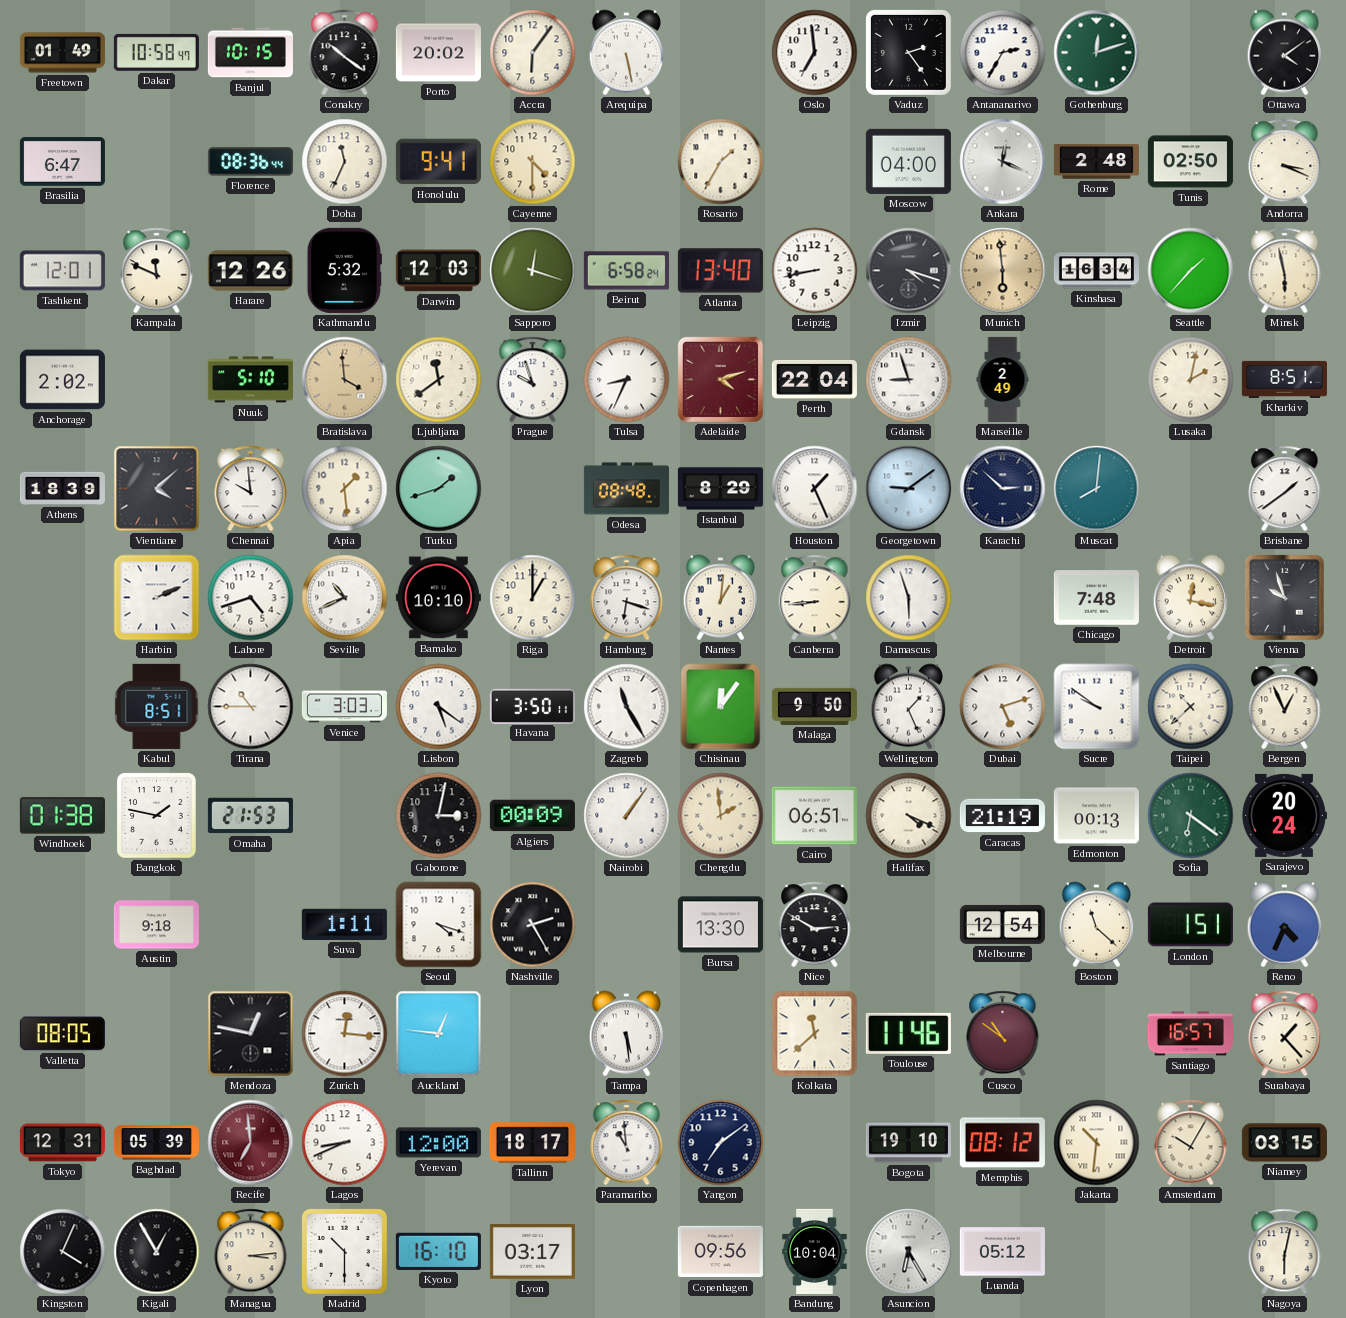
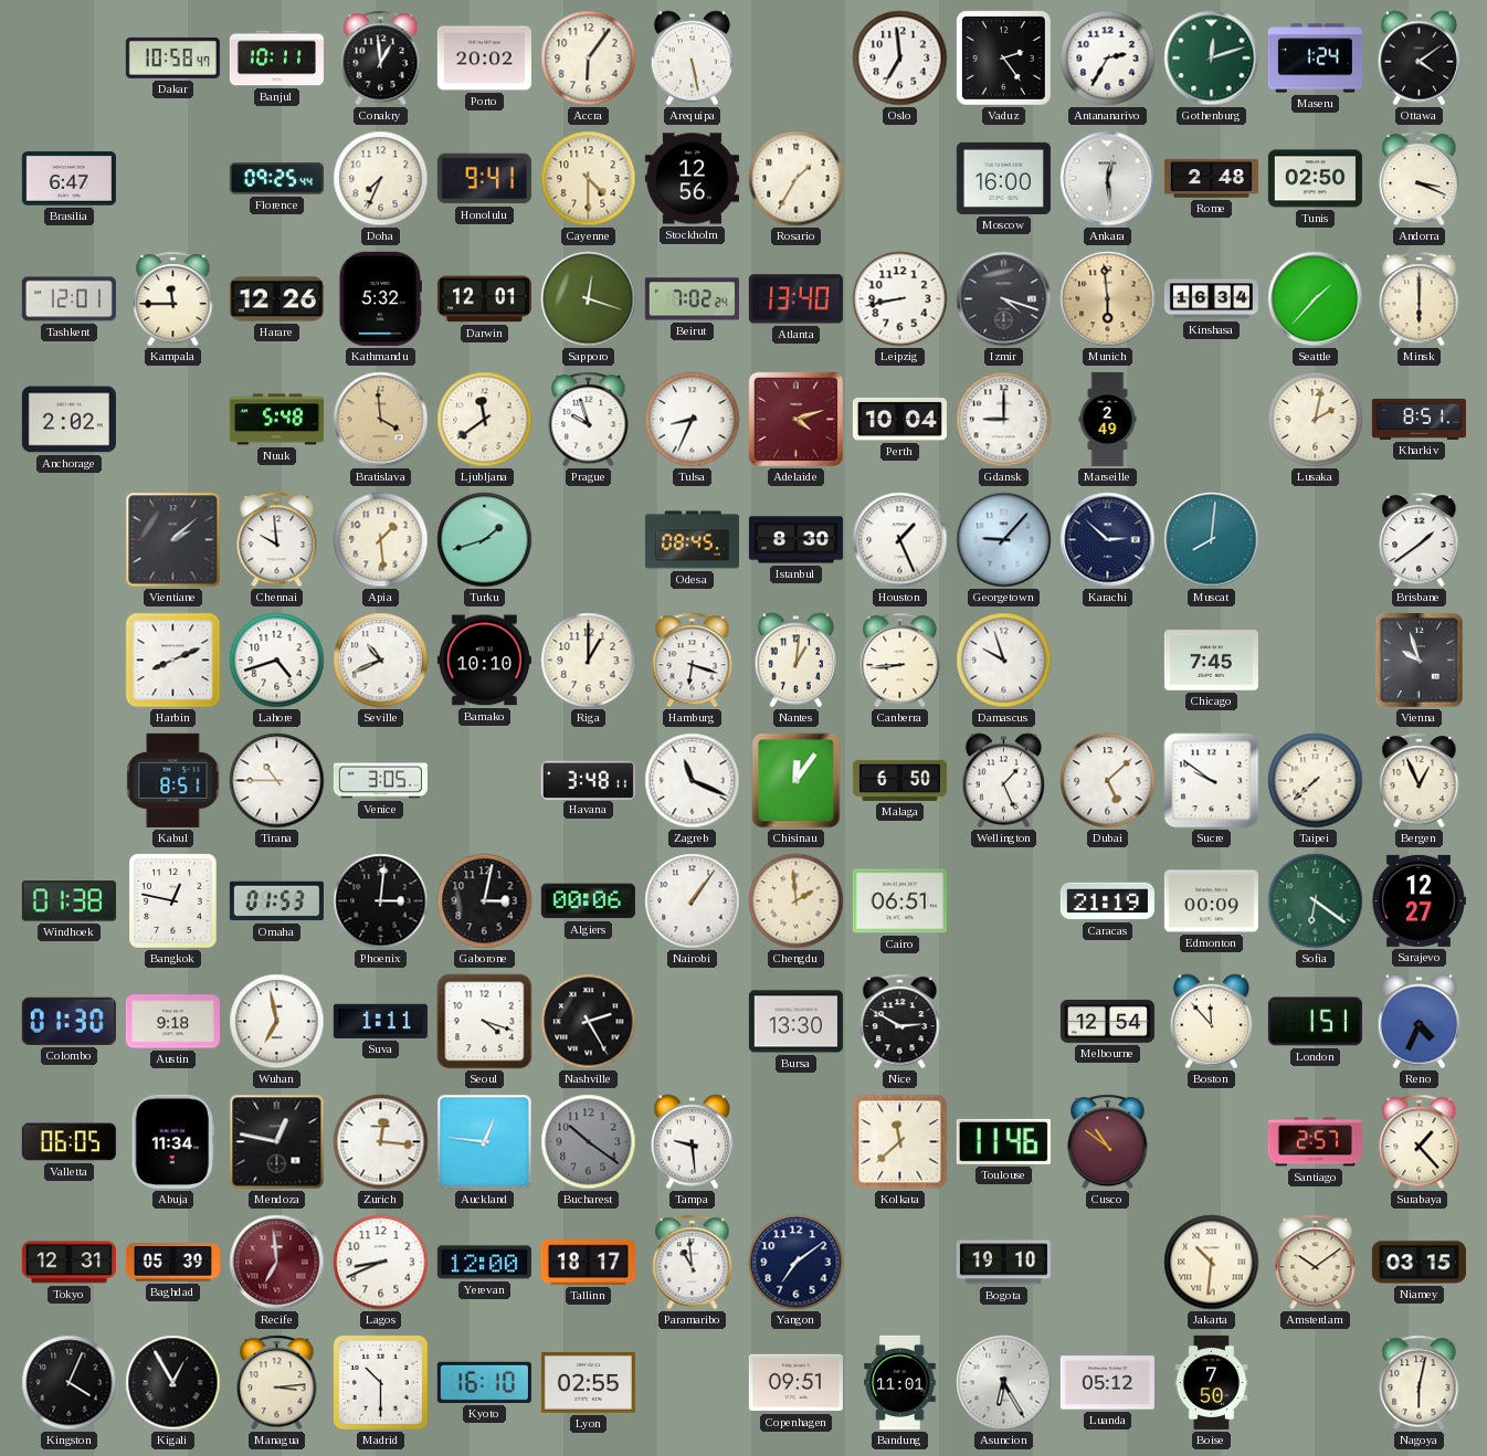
Freetown: 01:49 -> none
Banjul: 10:15 -> 10:11
Conakry: 10:21 -> 12:59
Maseru: none -> 1:24
Florence: 08:36 -> 09:25
Doha: 11:34 -> 7:34
Stockholm: none -> 12:56
Moscow: 04:00 -> 16:00
Ankara: 12:19 -> 12:29
Kampala: 11:49 -> 11:45
Darwin: 12:03 -> 12:01
Beirut: 6:58 -> 7:02
Minsk: 5:58 -> 6:00
Nuuk: 5:10 -> 5:48
Perth: 22:04 -> 10:04
Gdansk: 8:57 -> 9:00
Athens: 18:39 -> none
Vientiane: 4:08 -> 2:08
Odesa: 08:48 -> 08:45
Istanbul: 8:29 -> 8:30
Georgetown: 9:09 -> 9:07
Harbin: 2:11 -> 8:11
Damascus: 5:57 -> 9:57
Chicago: 7:48 -> 7:45
Detroit: 12:17 -> none
Venice: 3:03 -> 3:05
Lisbon: 5:21 -> none
Havana: 3:50 -> 3:48
Zagreb: 11:25 -> 11:19
Malaga: 9:50 -> 6:50
Dubai: 5:12 -> 5:08
Taipei: 10:38 -> 7:38
Bangkok: 1:47 -> 12:47
Omaha: 21:53 -> 01:53
Phoenix: none -> 3:01
Algiers: 00:09 -> 00:06
Halifax: 4:19 -> none
Edmonton: 00:13 -> 00:09
Sarajevo: 20:24 -> 12:27
Colombo: none -> 01:30
Wuhan: none -> 6:58
Boston: 11:22 -> 11:53
Valletta: 08:05 -> 06:05
Abuja: none -> 11:34
Bucharest: none -> 10:21
Tampa: 5:29 -> 9:29
Santiago: 16:57 -> 2:57
Memphis: 08:12 -> none
Amsterdam: 10:05 -> 10:09
Lyon: 03:17 -> 02:55
Copenhagen: 09:56 -> 09:51
Bandung: 10:04 -> 11:01
Boise: none -> 7:50
